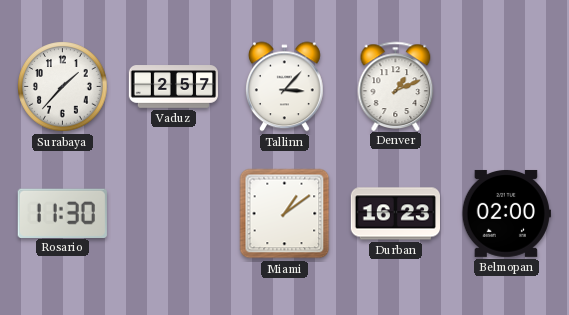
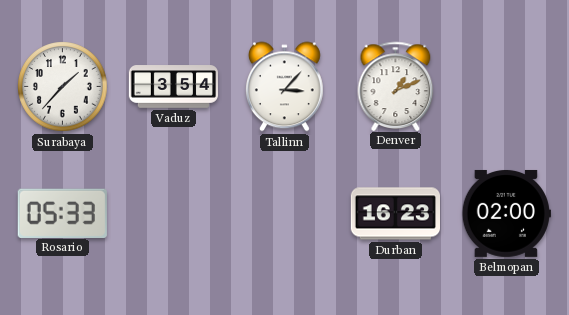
Vaduz: 2:57 -> 3:54
Rosario: 11:30 -> 05:33
Miami: 1:09 -> none
